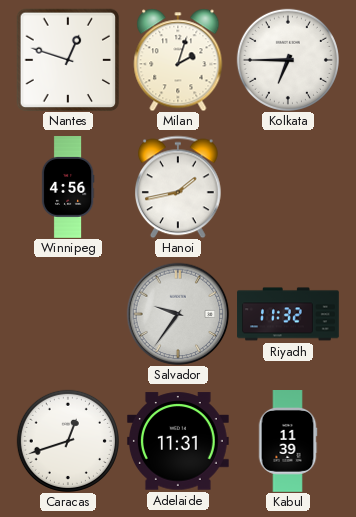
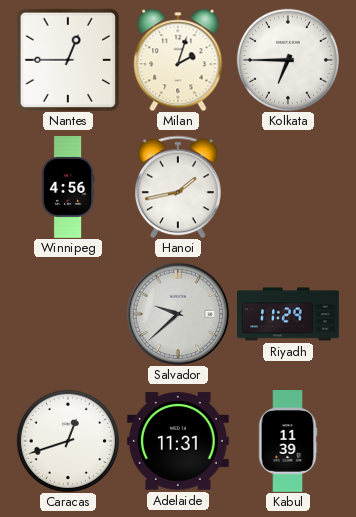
Nantes: 12:48 -> 12:45
Salvador: 9:36 -> 9:38
Riyadh: 11:32 -> 11:29
